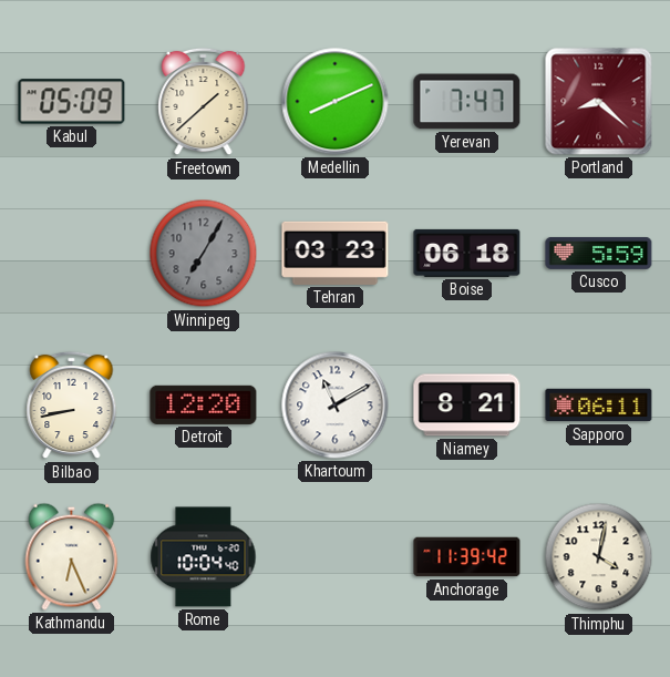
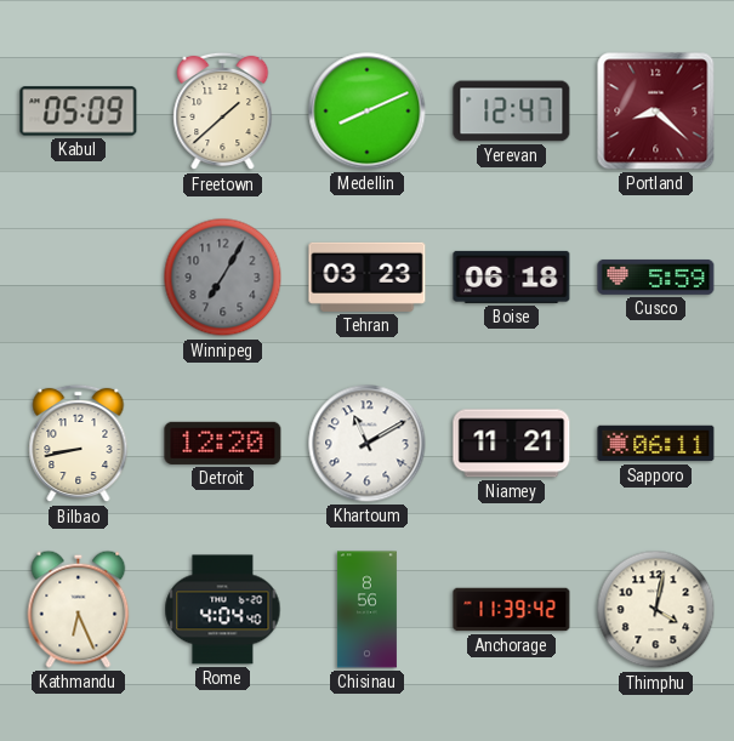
Yerevan: 7:47 -> 12:47
Niamey: 8:21 -> 11:21
Rome: 10:04 -> 4:04
Chisinau: none -> 8:56
